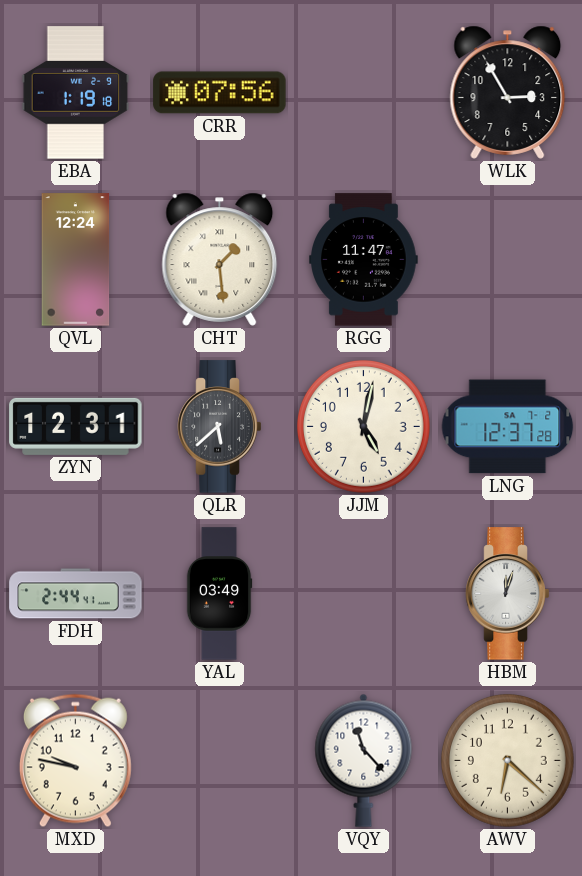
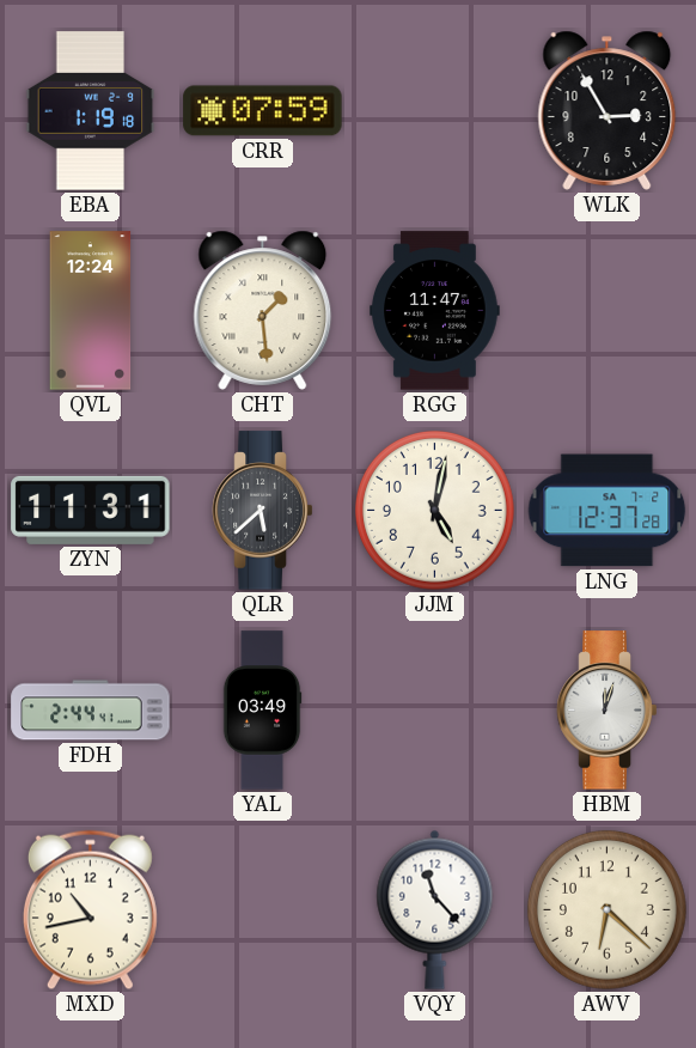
CRR: 07:56 -> 07:59
ZYN: 12:31 -> 11:31
MXD: 9:47 -> 10:43
